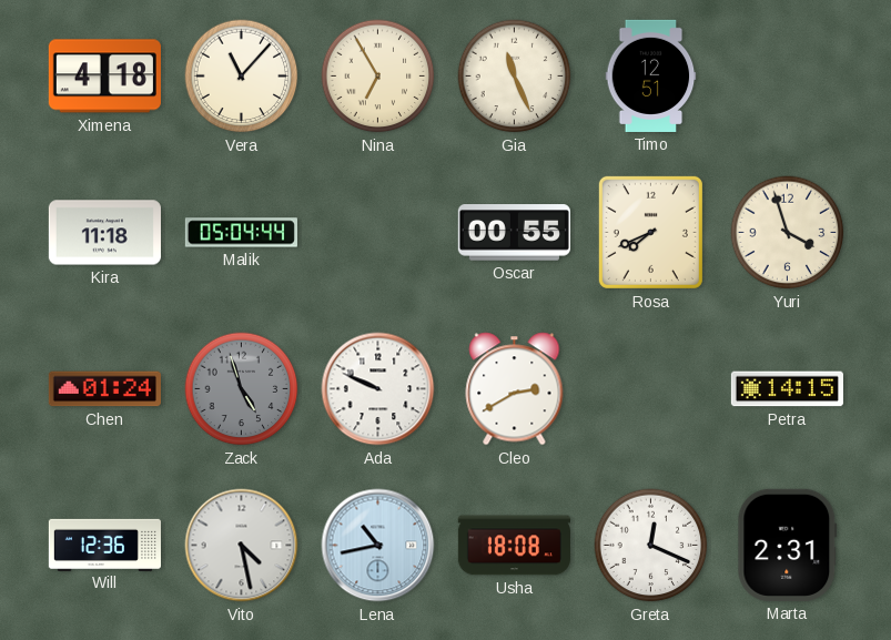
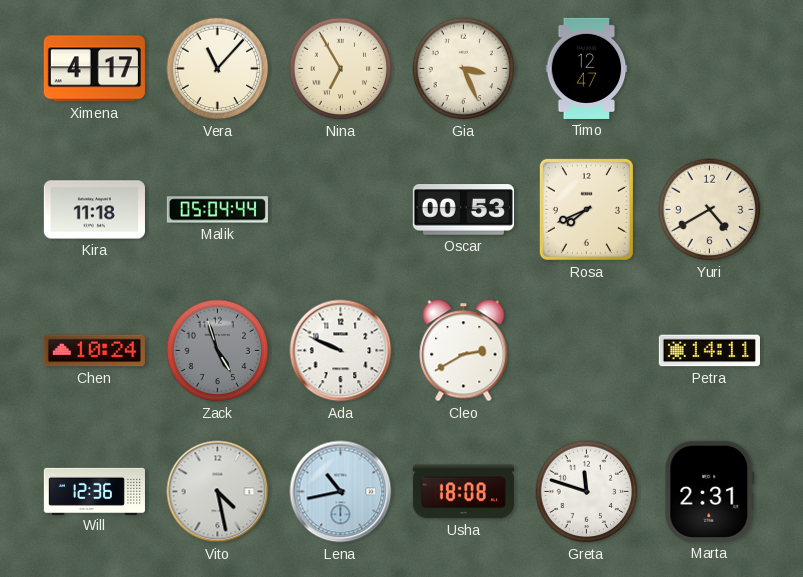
Ximena: 4:18 -> 4:17
Gia: 11:26 -> 3:26
Timo: 12:51 -> 12:47
Oscar: 00:55 -> 00:53
Yuri: 3:57 -> 4:40
Chen: 01:24 -> 10:24
Petra: 14:15 -> 14:11
Greta: 12:19 -> 11:48
